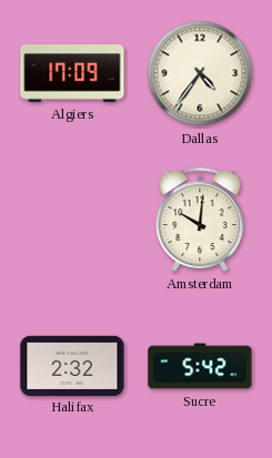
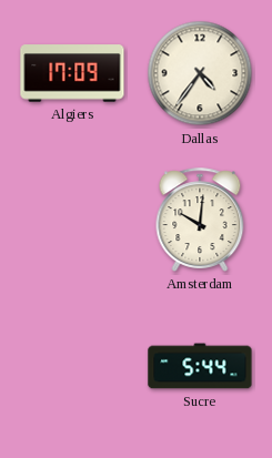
Halifax: 2:32 -> none
Sucre: 5:42 -> 5:44
